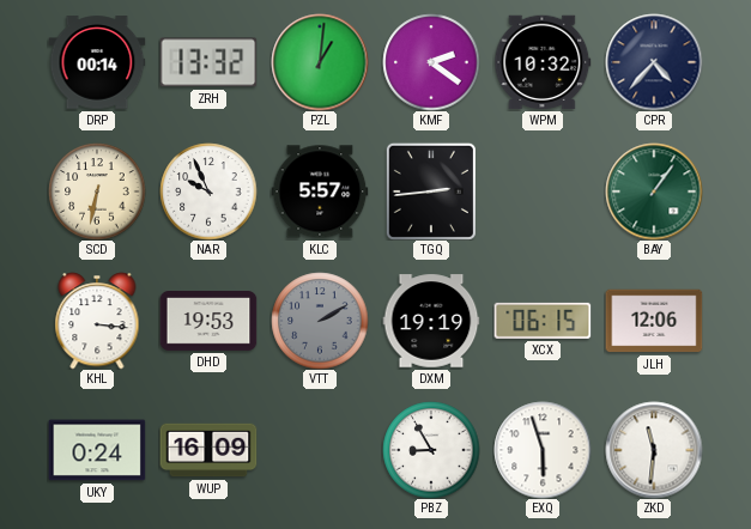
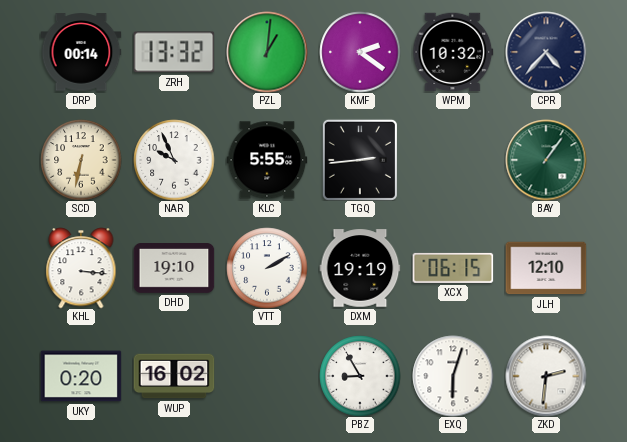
KLC: 5:57 -> 5:55
DHD: 19:53 -> 19:10
VTT dial: grey -> white
JLH: 12:06 -> 12:10
UKY: 0:24 -> 0:20
WUP: 16:09 -> 16:02
EXQ: 5:57 -> 6:03
ZKD: 11:31 -> 2:31
